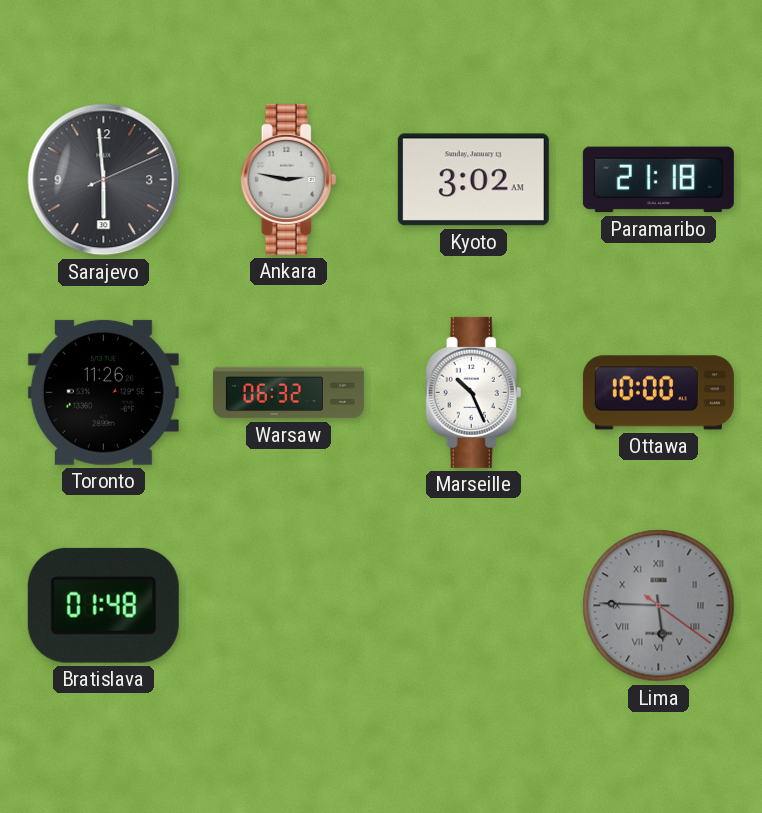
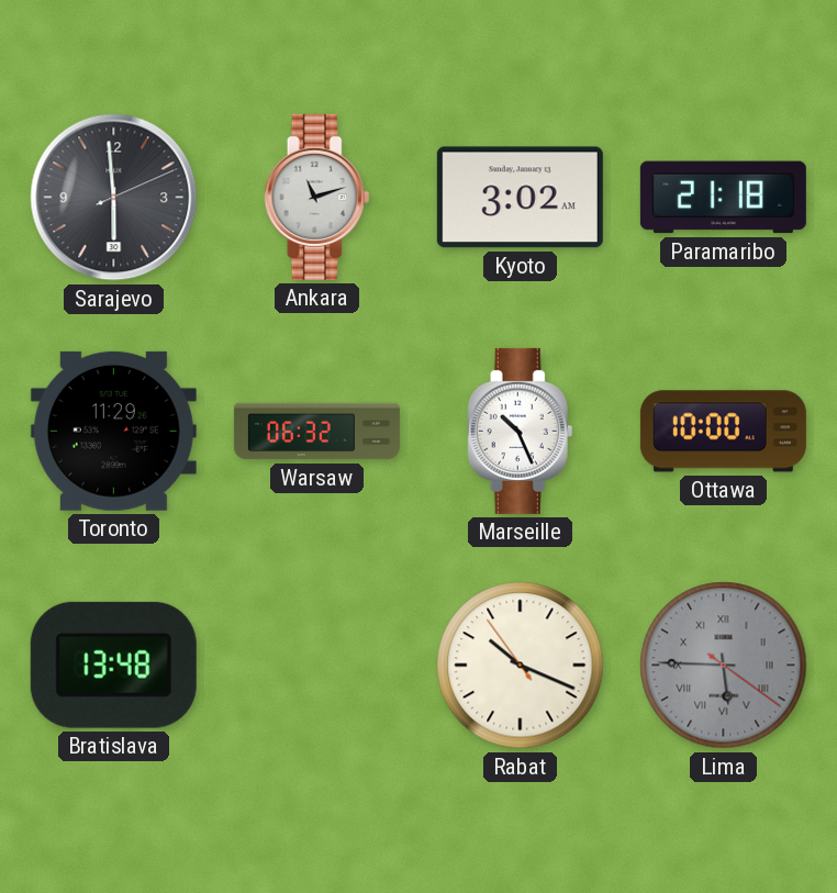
Ankara: 2:47 -> 11:12
Toronto: 11:26 -> 11:29
Bratislava: 01:48 -> 13:48
Rabat: none -> 10:18
